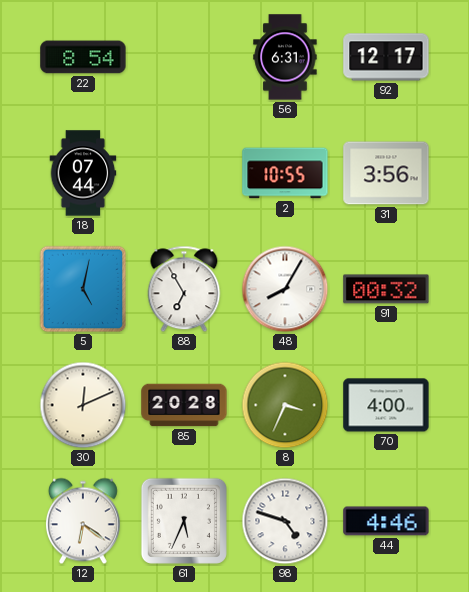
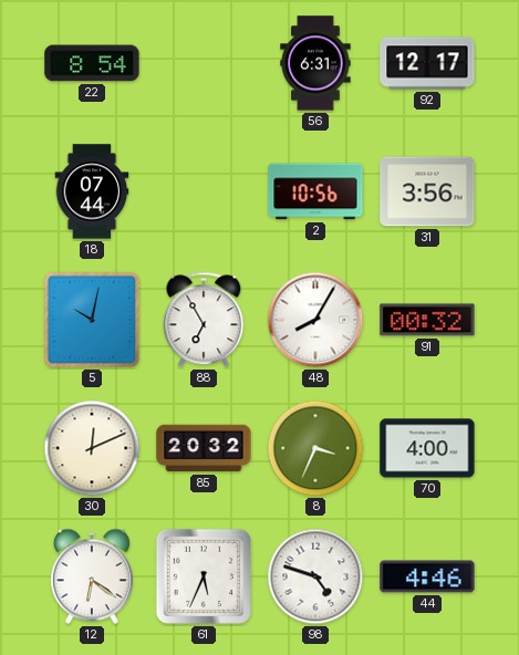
2: 10:55 -> 10:56
5: 5:02 -> 10:02
85: 20:28 -> 20:32
